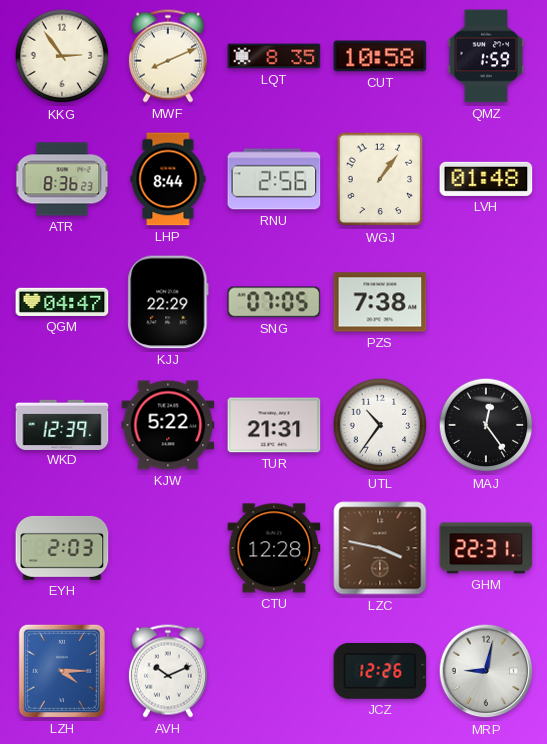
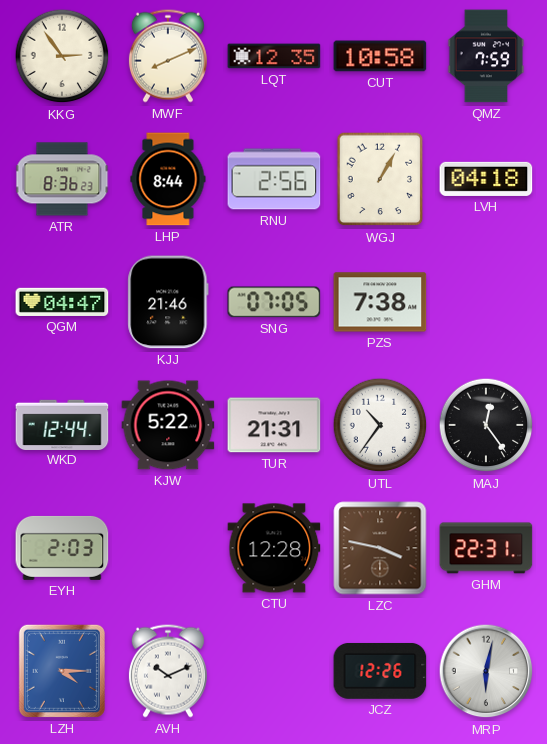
LQT: 8:35 -> 12:35
QMZ: 1:59 -> 7:59
WGJ: 1:06 -> 1:05
LVH: 01:48 -> 04:18
KJJ: 22:29 -> 21:46
WKD: 12:39 -> 12:44
MRP: 9:02 -> 6:02
